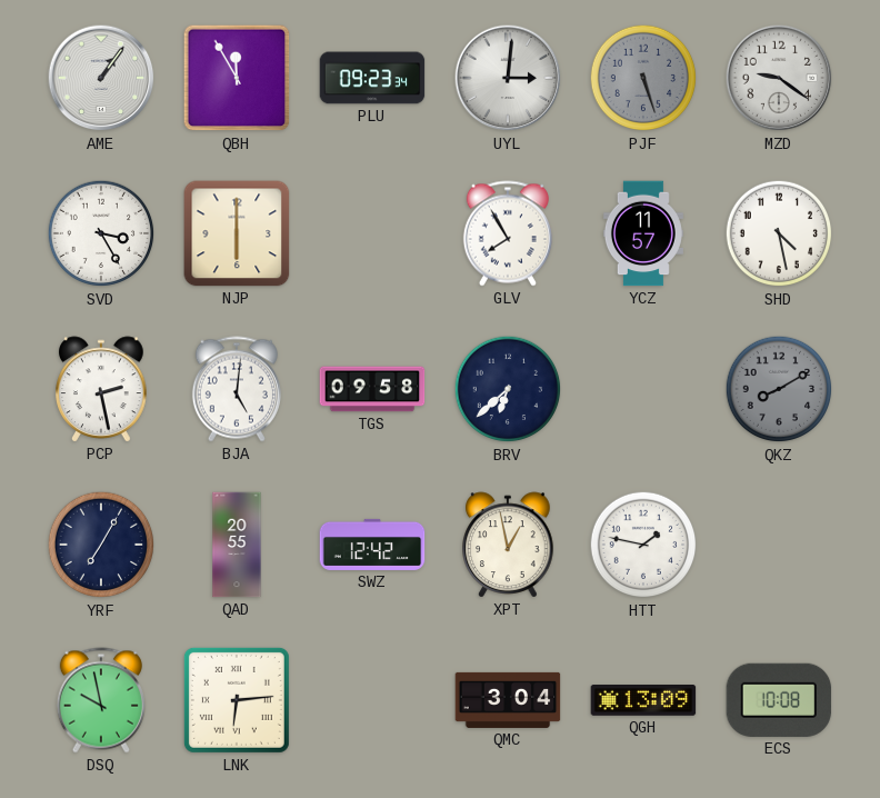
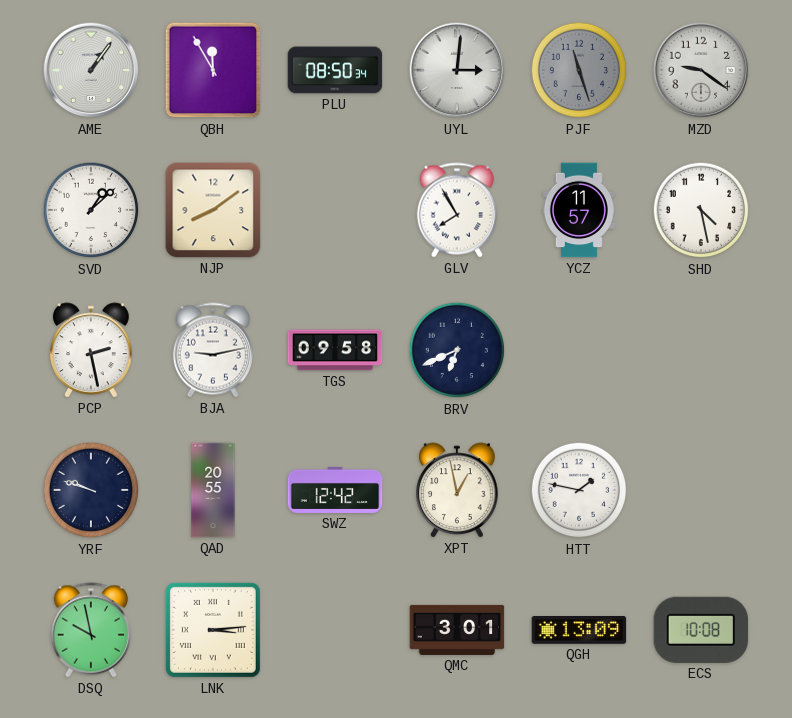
PLU: 09:23 -> 08:50
PJF: 5:27 -> 11:27
SVD: 3:25 -> 1:08
NJP: 6:00 -> 8:09
BJA: 5:01 -> 9:13
BRV: 6:38 -> 6:41
QKZ: 8:10 -> none
YRF: 7:05 -> 9:48
LNK: 6:14 -> 3:14
QMC: 3:04 -> 3:01
